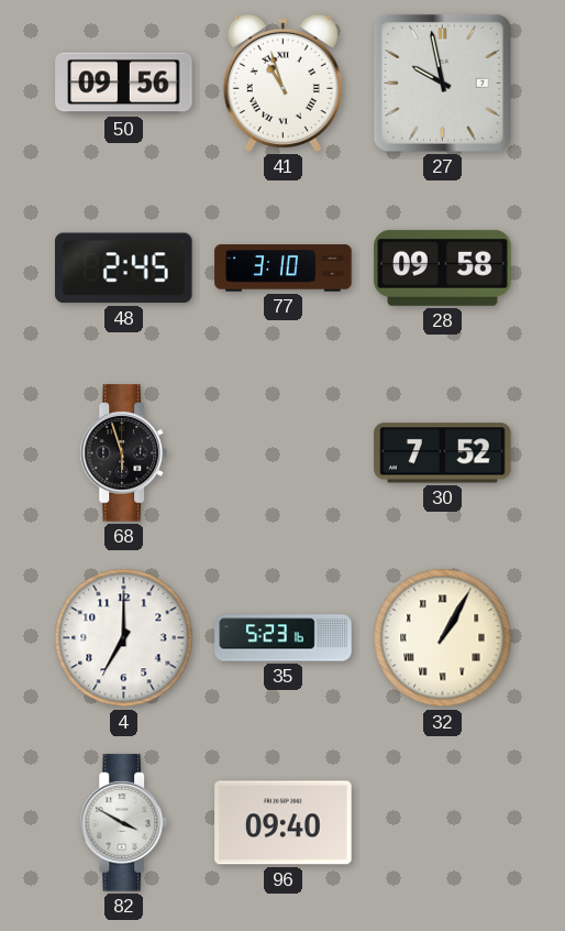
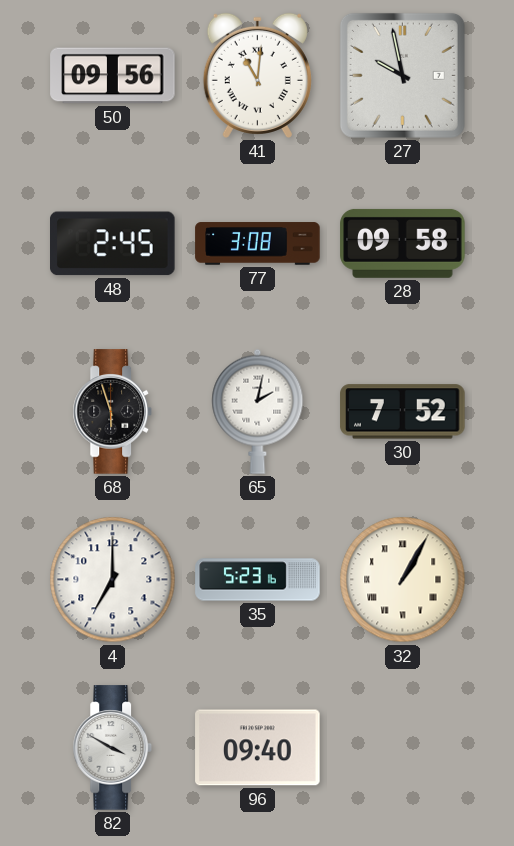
41: 10:57 -> 11:01
77: 3:10 -> 3:08
65: none -> 2:02
